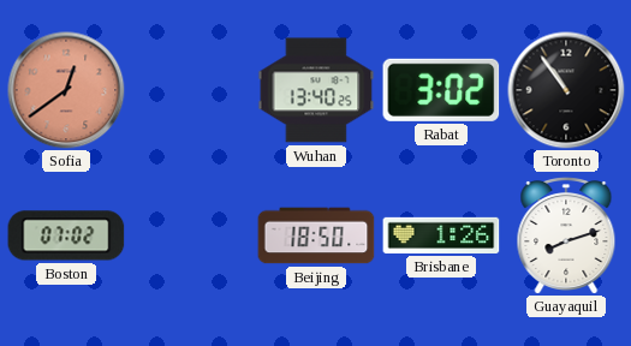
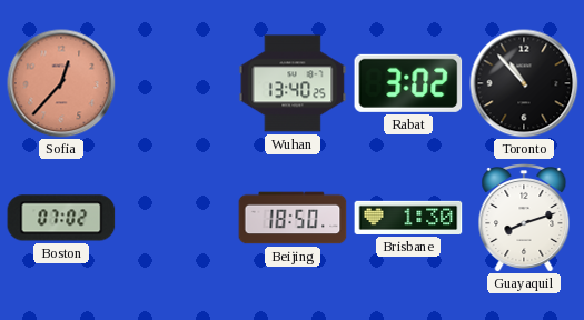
Sofia: 12:39 -> 12:37
Toronto: 10:54 -> 10:53
Brisbane: 1:26 -> 1:30
